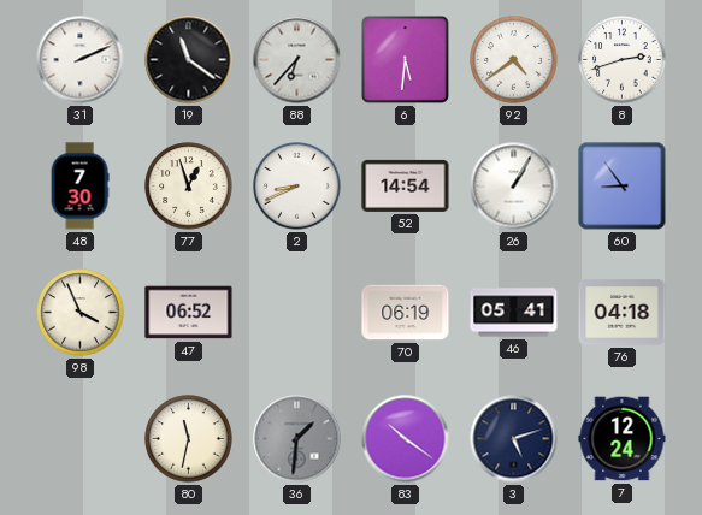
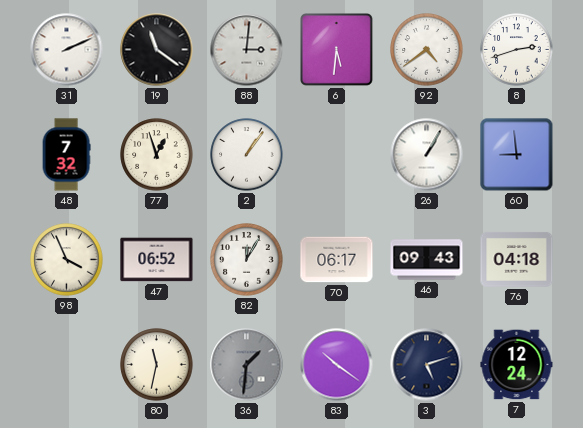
88: 6:37 -> 3:01
48: 7:30 -> 7:32
2: 8:41 -> 1:06
52: 14:54 -> none
60: 8:54 -> 8:59
82: none -> 12:05
70: 06:19 -> 06:17
46: 05:41 -> 09:43
